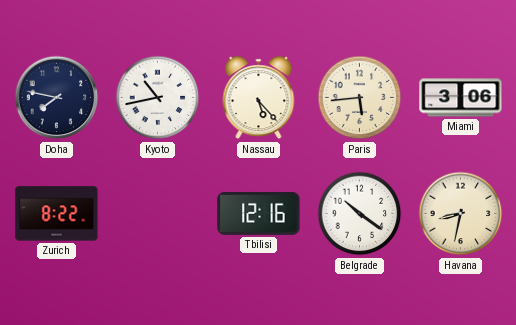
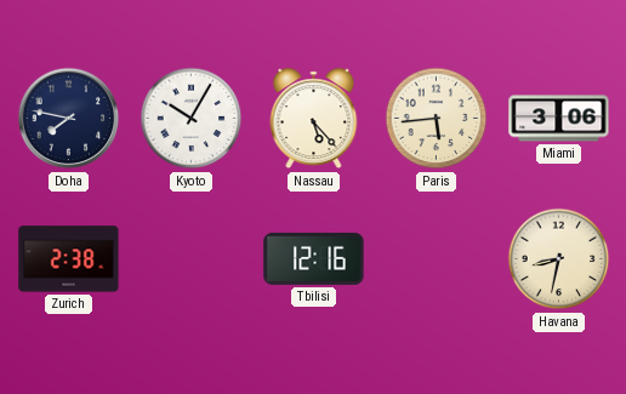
Kyoto: 10:43 -> 10:05
Zurich: 8:22 -> 2:38
Belgrade: 10:21 -> none
